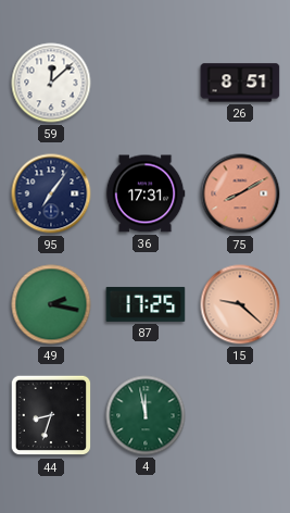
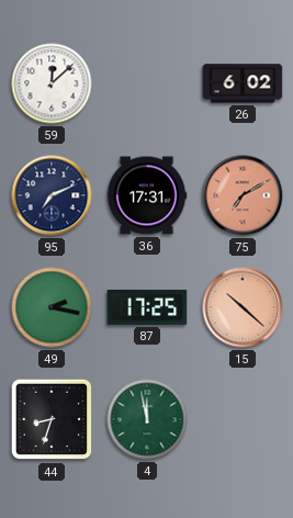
26: 8:51 -> 6:02
95: 7:06 -> 7:11
75: 8:10 -> 7:10
15: 9:22 -> 10:22
